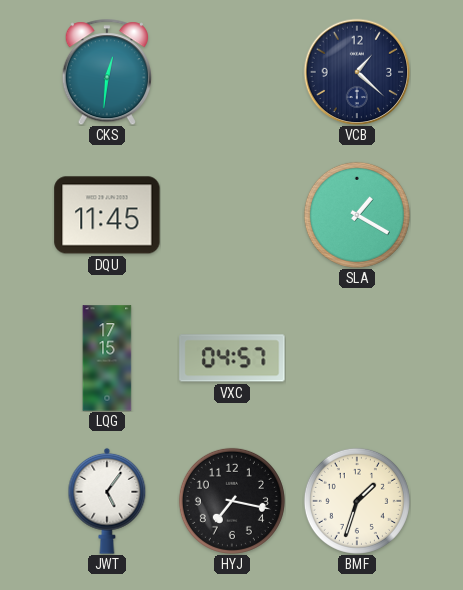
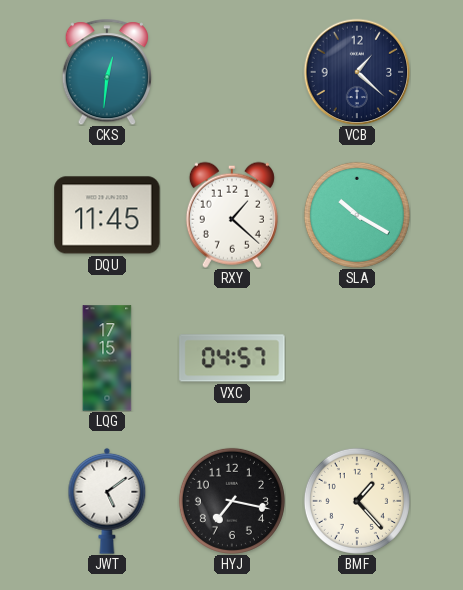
RXY: none -> 1:22
SLA: 1:20 -> 10:20
JWT: 5:06 -> 5:09
BMF: 1:33 -> 1:23
